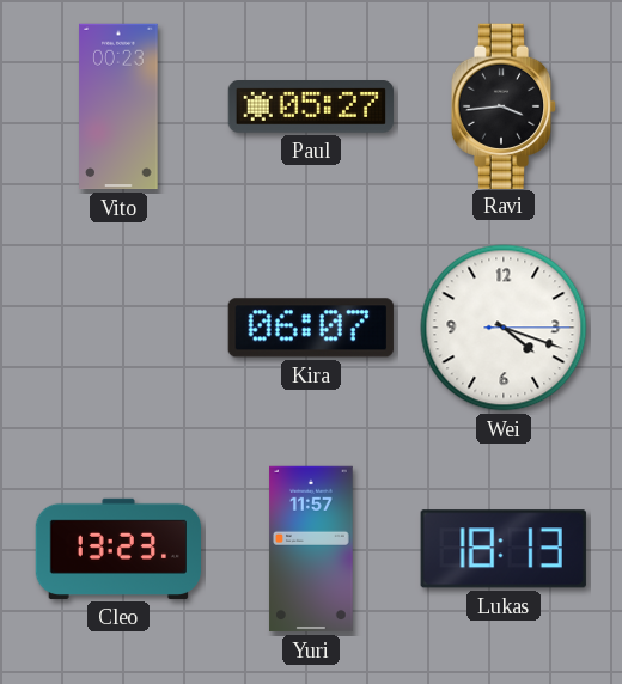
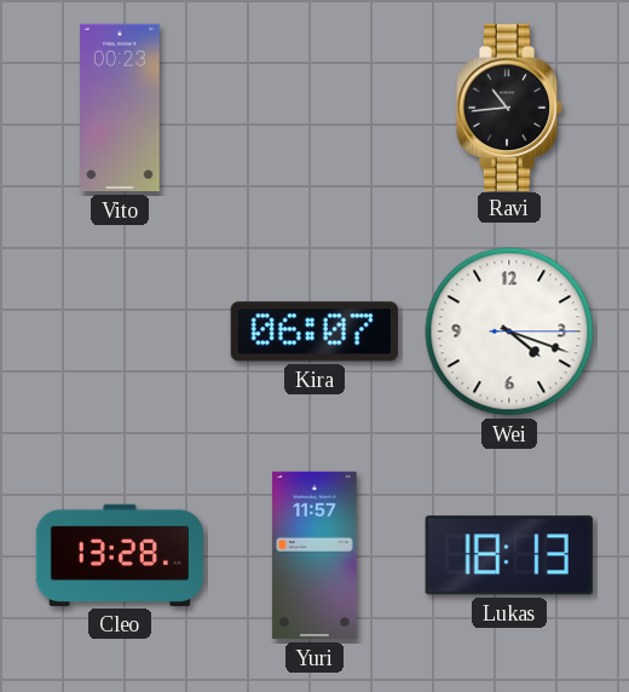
Paul: 05:27 -> none
Ravi: 3:44 -> 10:44
Cleo: 13:23 -> 13:28
